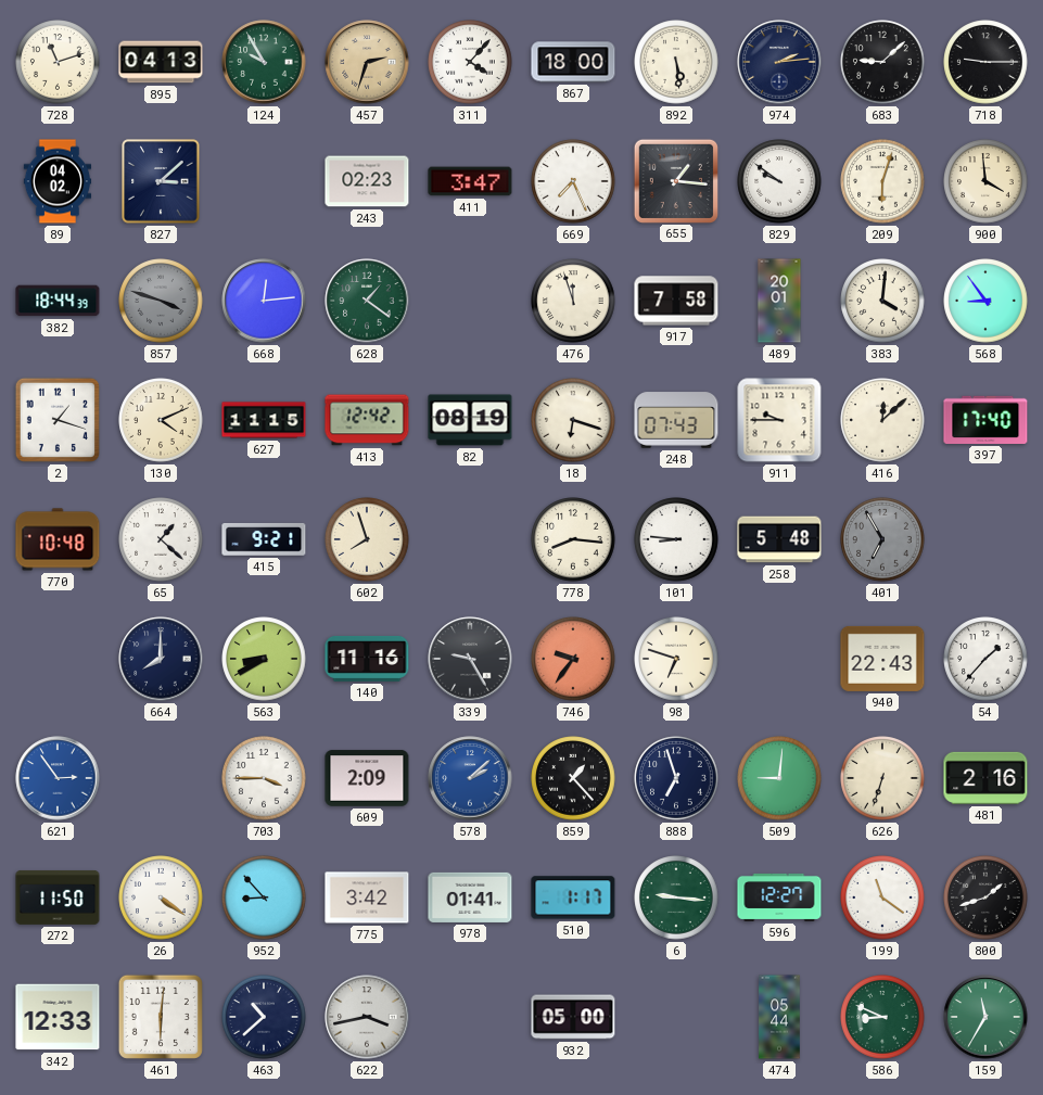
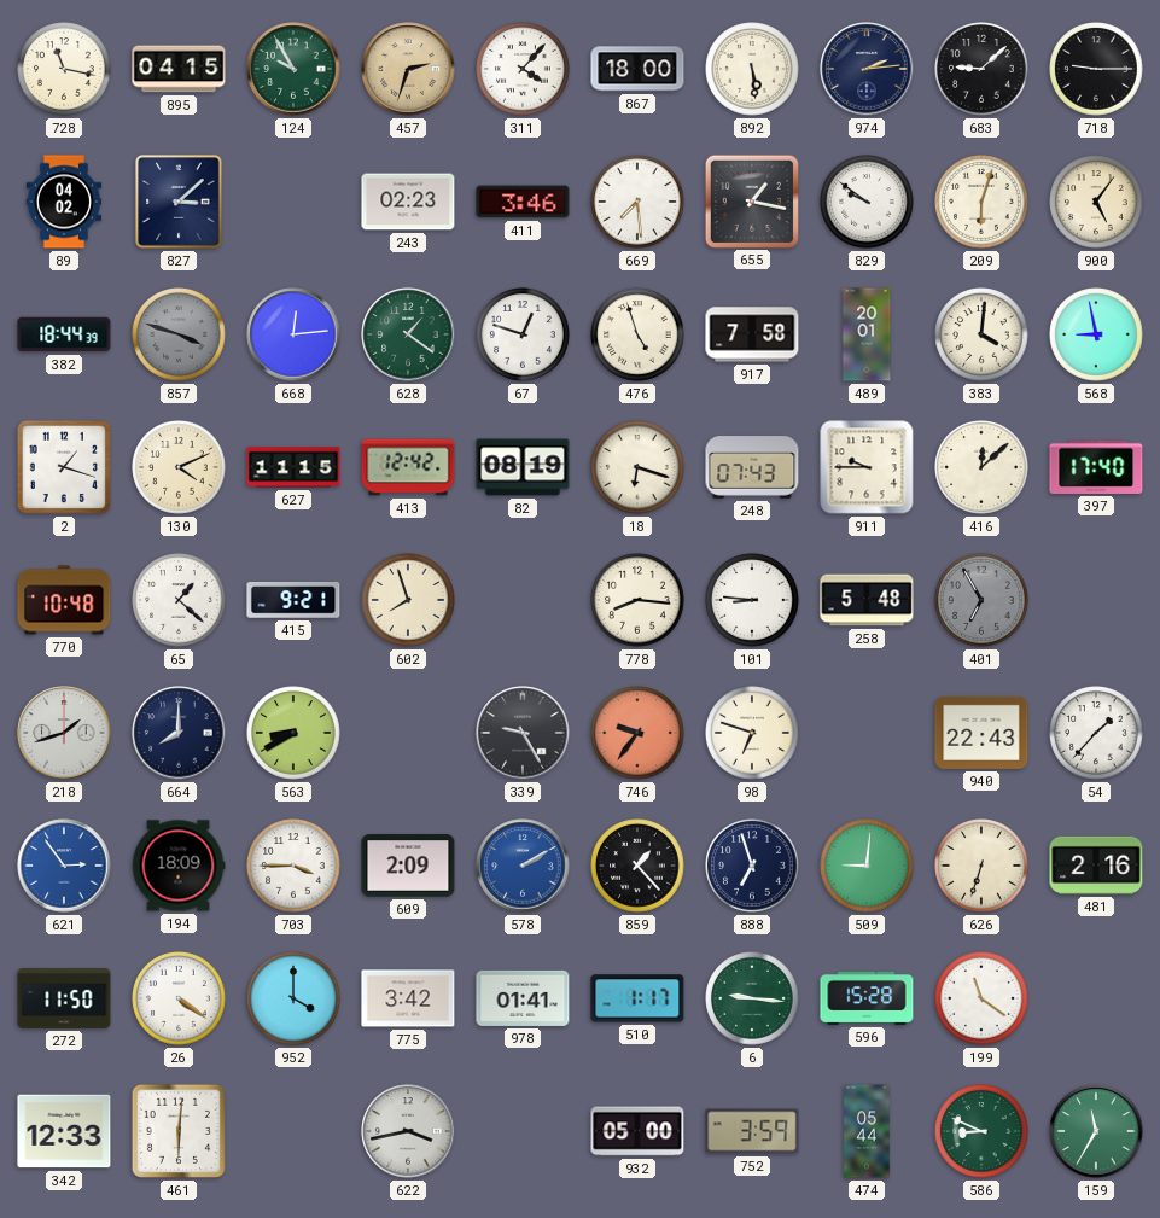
728: 11:12 -> 11:17
895: 04:13 -> 04:15
411: 3:47 -> 3:46
669: 7:26 -> 7:29
655: 1:16 -> 1:17
900: 3:59 -> 5:06
67: none -> 12:48
476: 11:57 -> 4:57
568: 8:54 -> 8:58
218: none -> 1:42
140: 11:16 -> none
194: none -> 18:09
578: 2:08 -> 2:10
952: 8:53 -> 4:00
596: 12:27 -> 15:28
800: 1:42 -> none
463: 10:38 -> none
752: none -> 3:59
